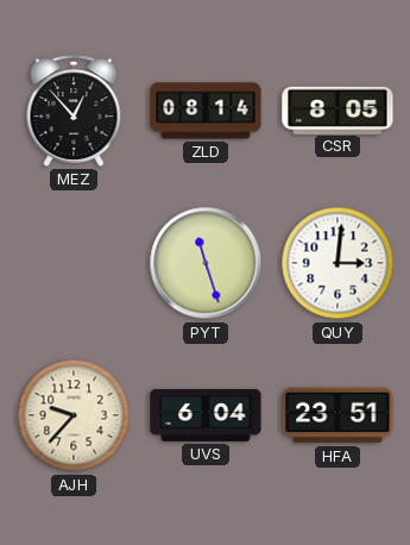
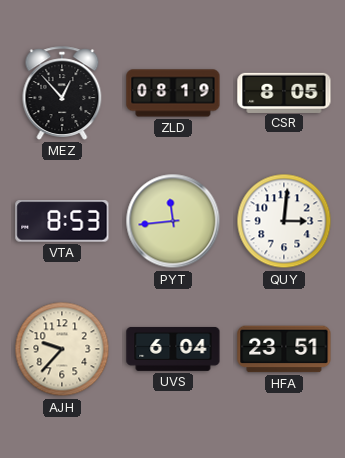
ZLD: 08:14 -> 08:19
VTA: none -> 8:53
PYT: 11:27 -> 11:44
